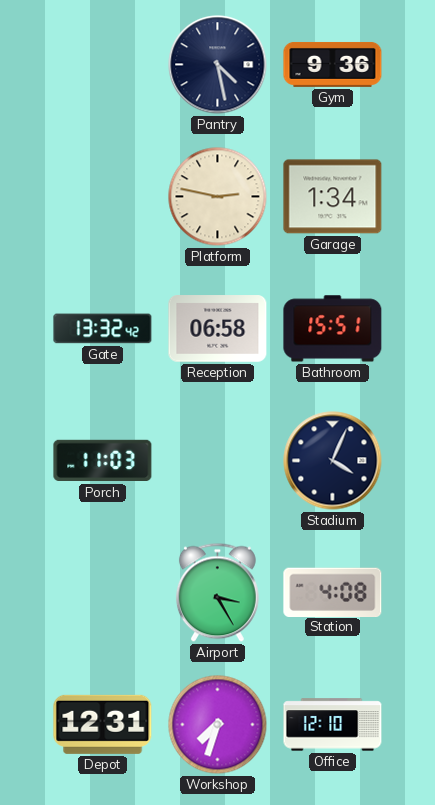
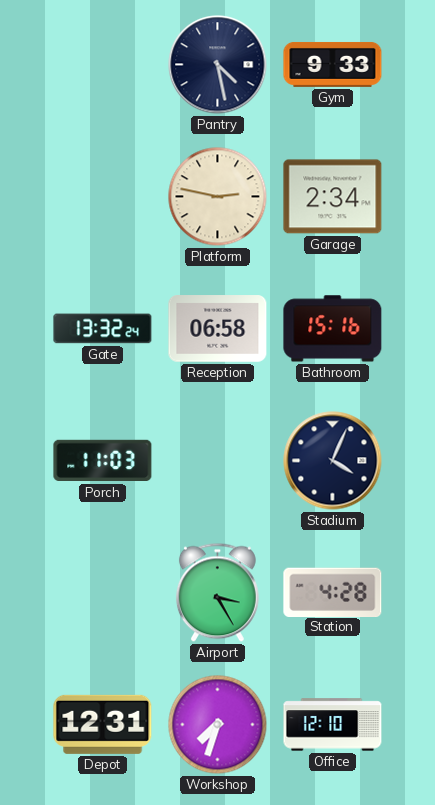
Gym: 9:36 -> 9:33
Garage: 1:34 -> 2:34
Gate: 13:32:42 -> 13:32:24
Bathroom: 15:51 -> 15:16
Station: 4:08 -> 4:28
